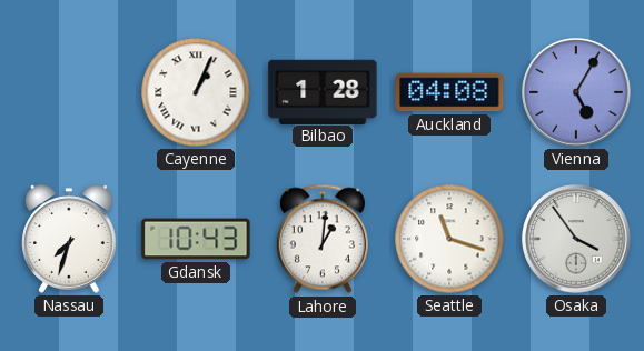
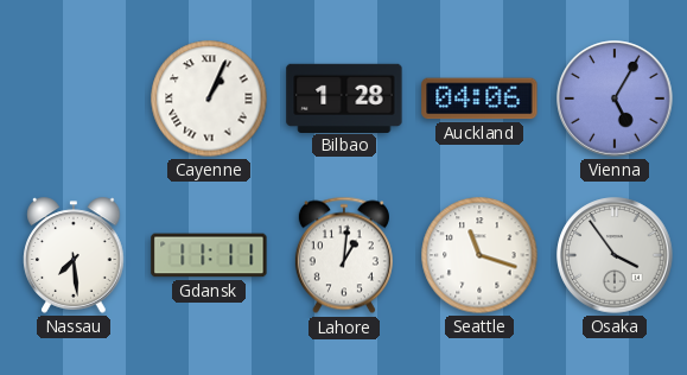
Auckland: 04:08 -> 04:06
Nassau: 7:33 -> 7:29
Gdansk: 10:43 -> 11:11
